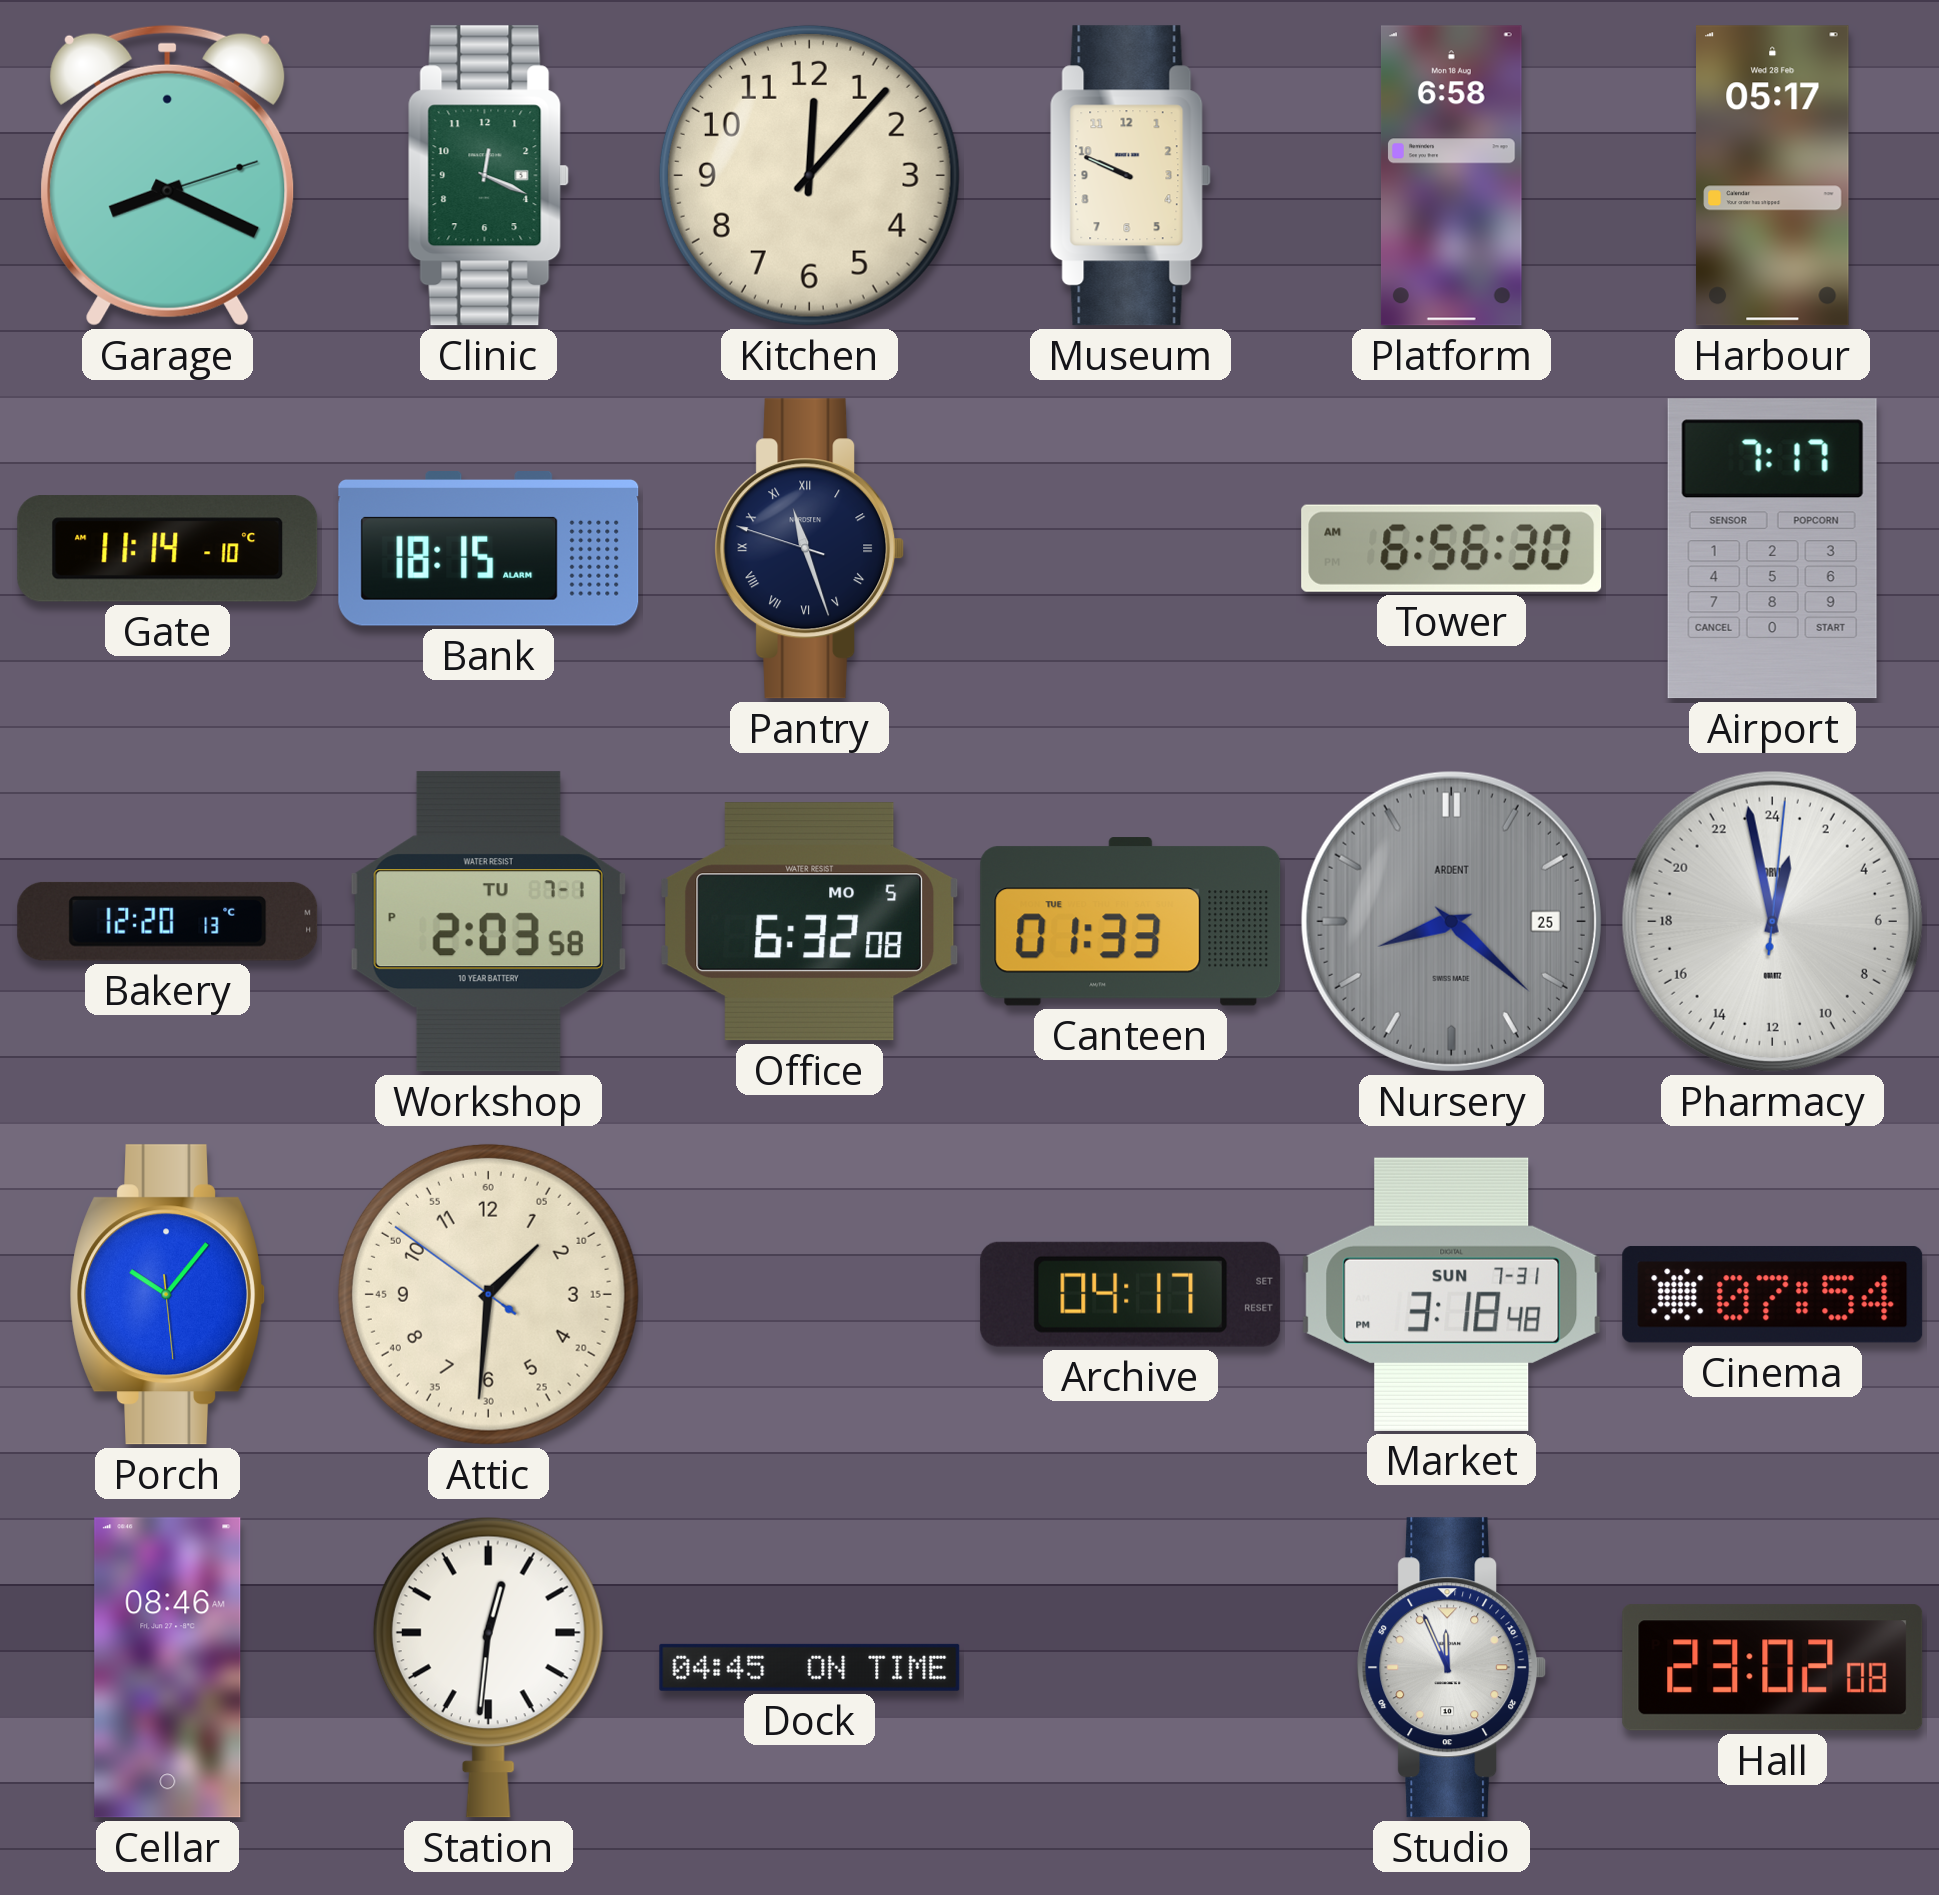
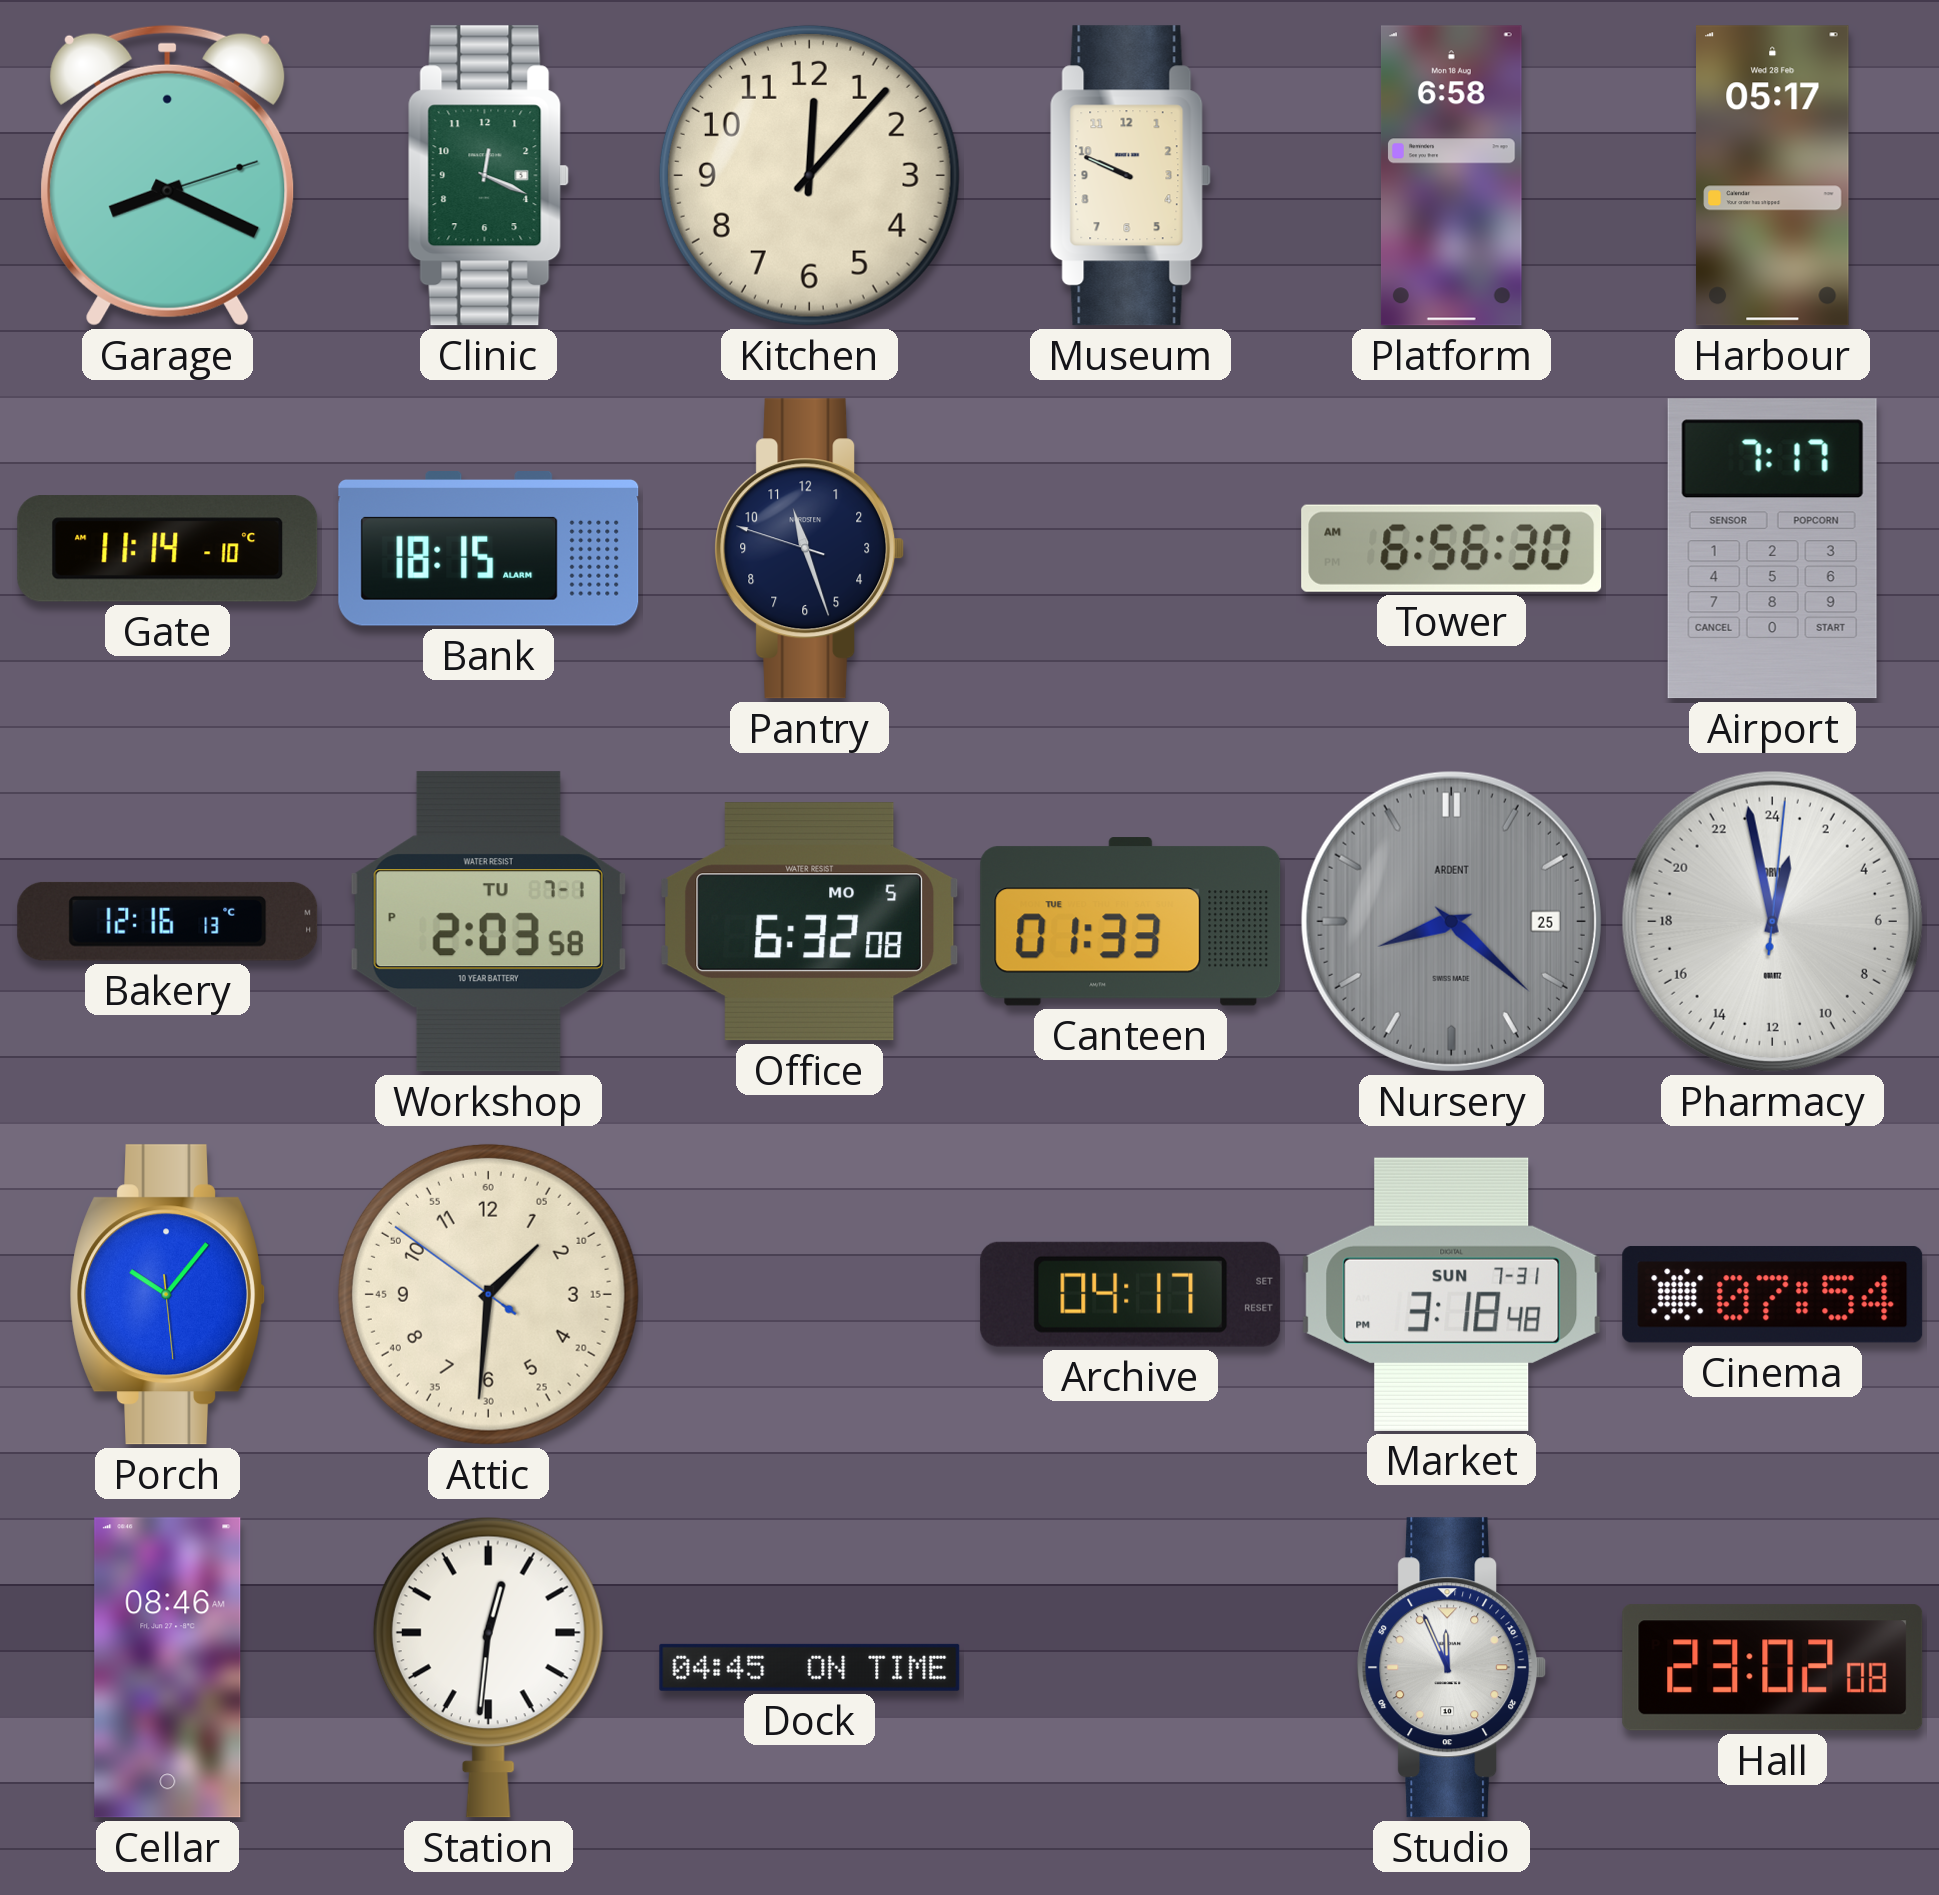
Pantry numerals: Roman -> Arabic
Bakery: 12:20 -> 12:16
